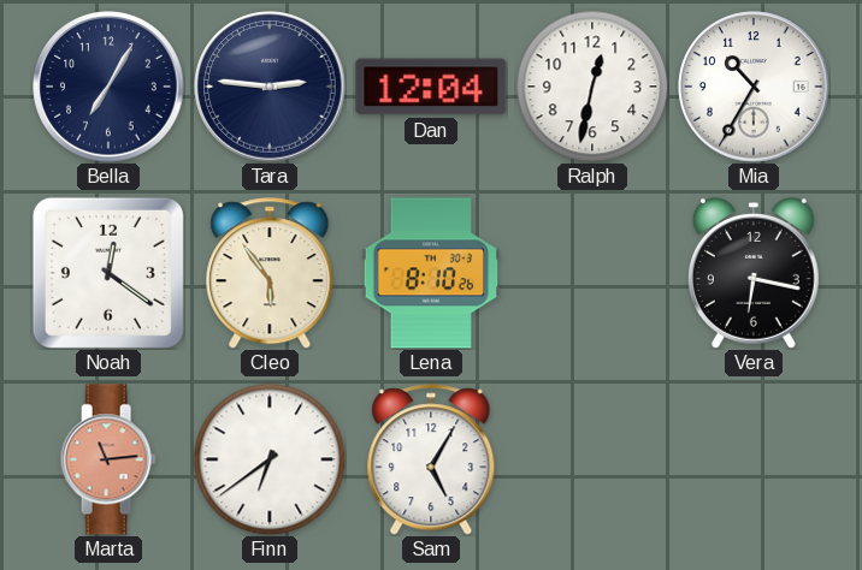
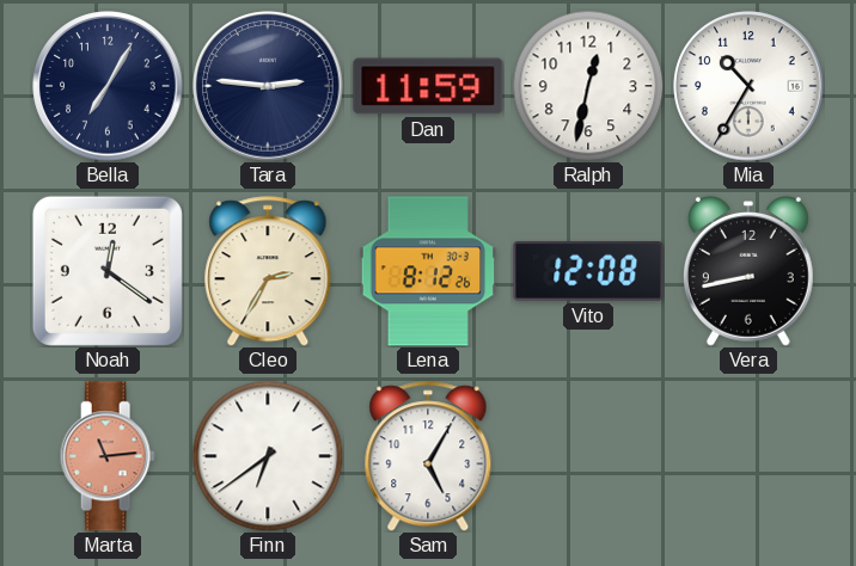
Dan: 12:04 -> 11:59
Cleo: 5:54 -> 2:35
Lena: 8:10 -> 8:12
Vito: none -> 12:08
Vera: 6:17 -> 8:43
